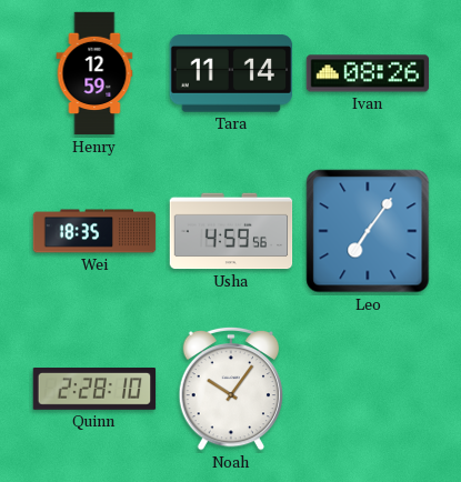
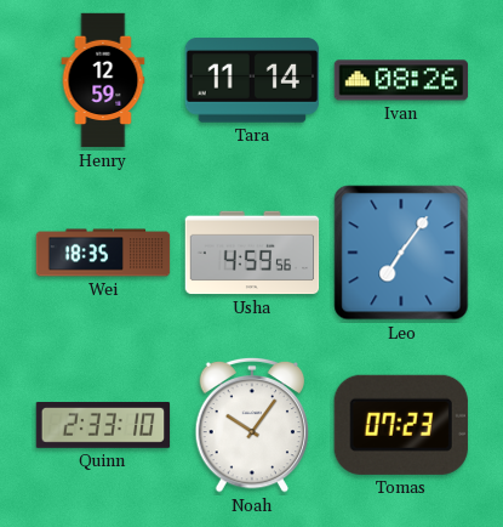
Quinn: 2:28 -> 2:33
Tomas: none -> 07:23
